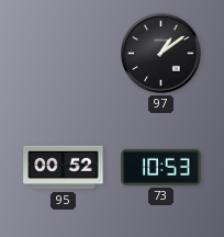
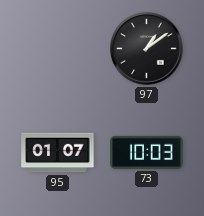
95: 00:52 -> 01:07
73: 10:53 -> 10:03
